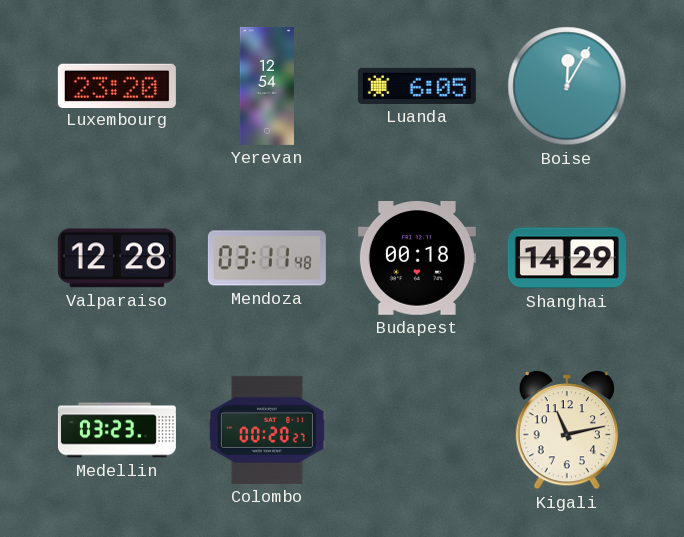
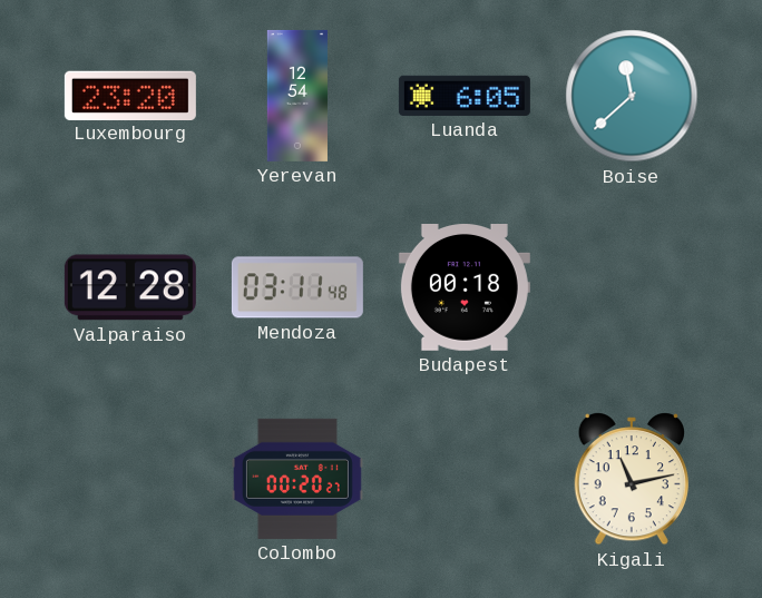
Boise: 12:05 -> 11:38
Shanghai: 14:29 -> none
Medellin: 03:23 -> none
